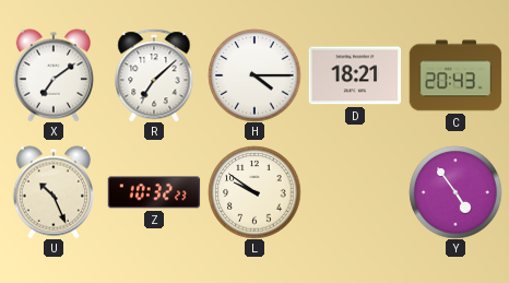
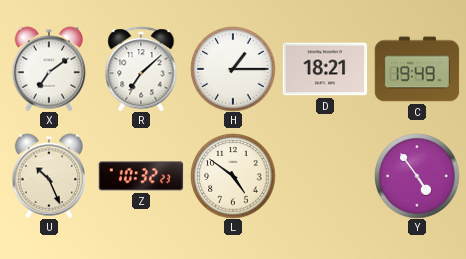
H: 4:15 -> 1:15
C: 20:43 -> 19:49
L: 9:51 -> 4:51
